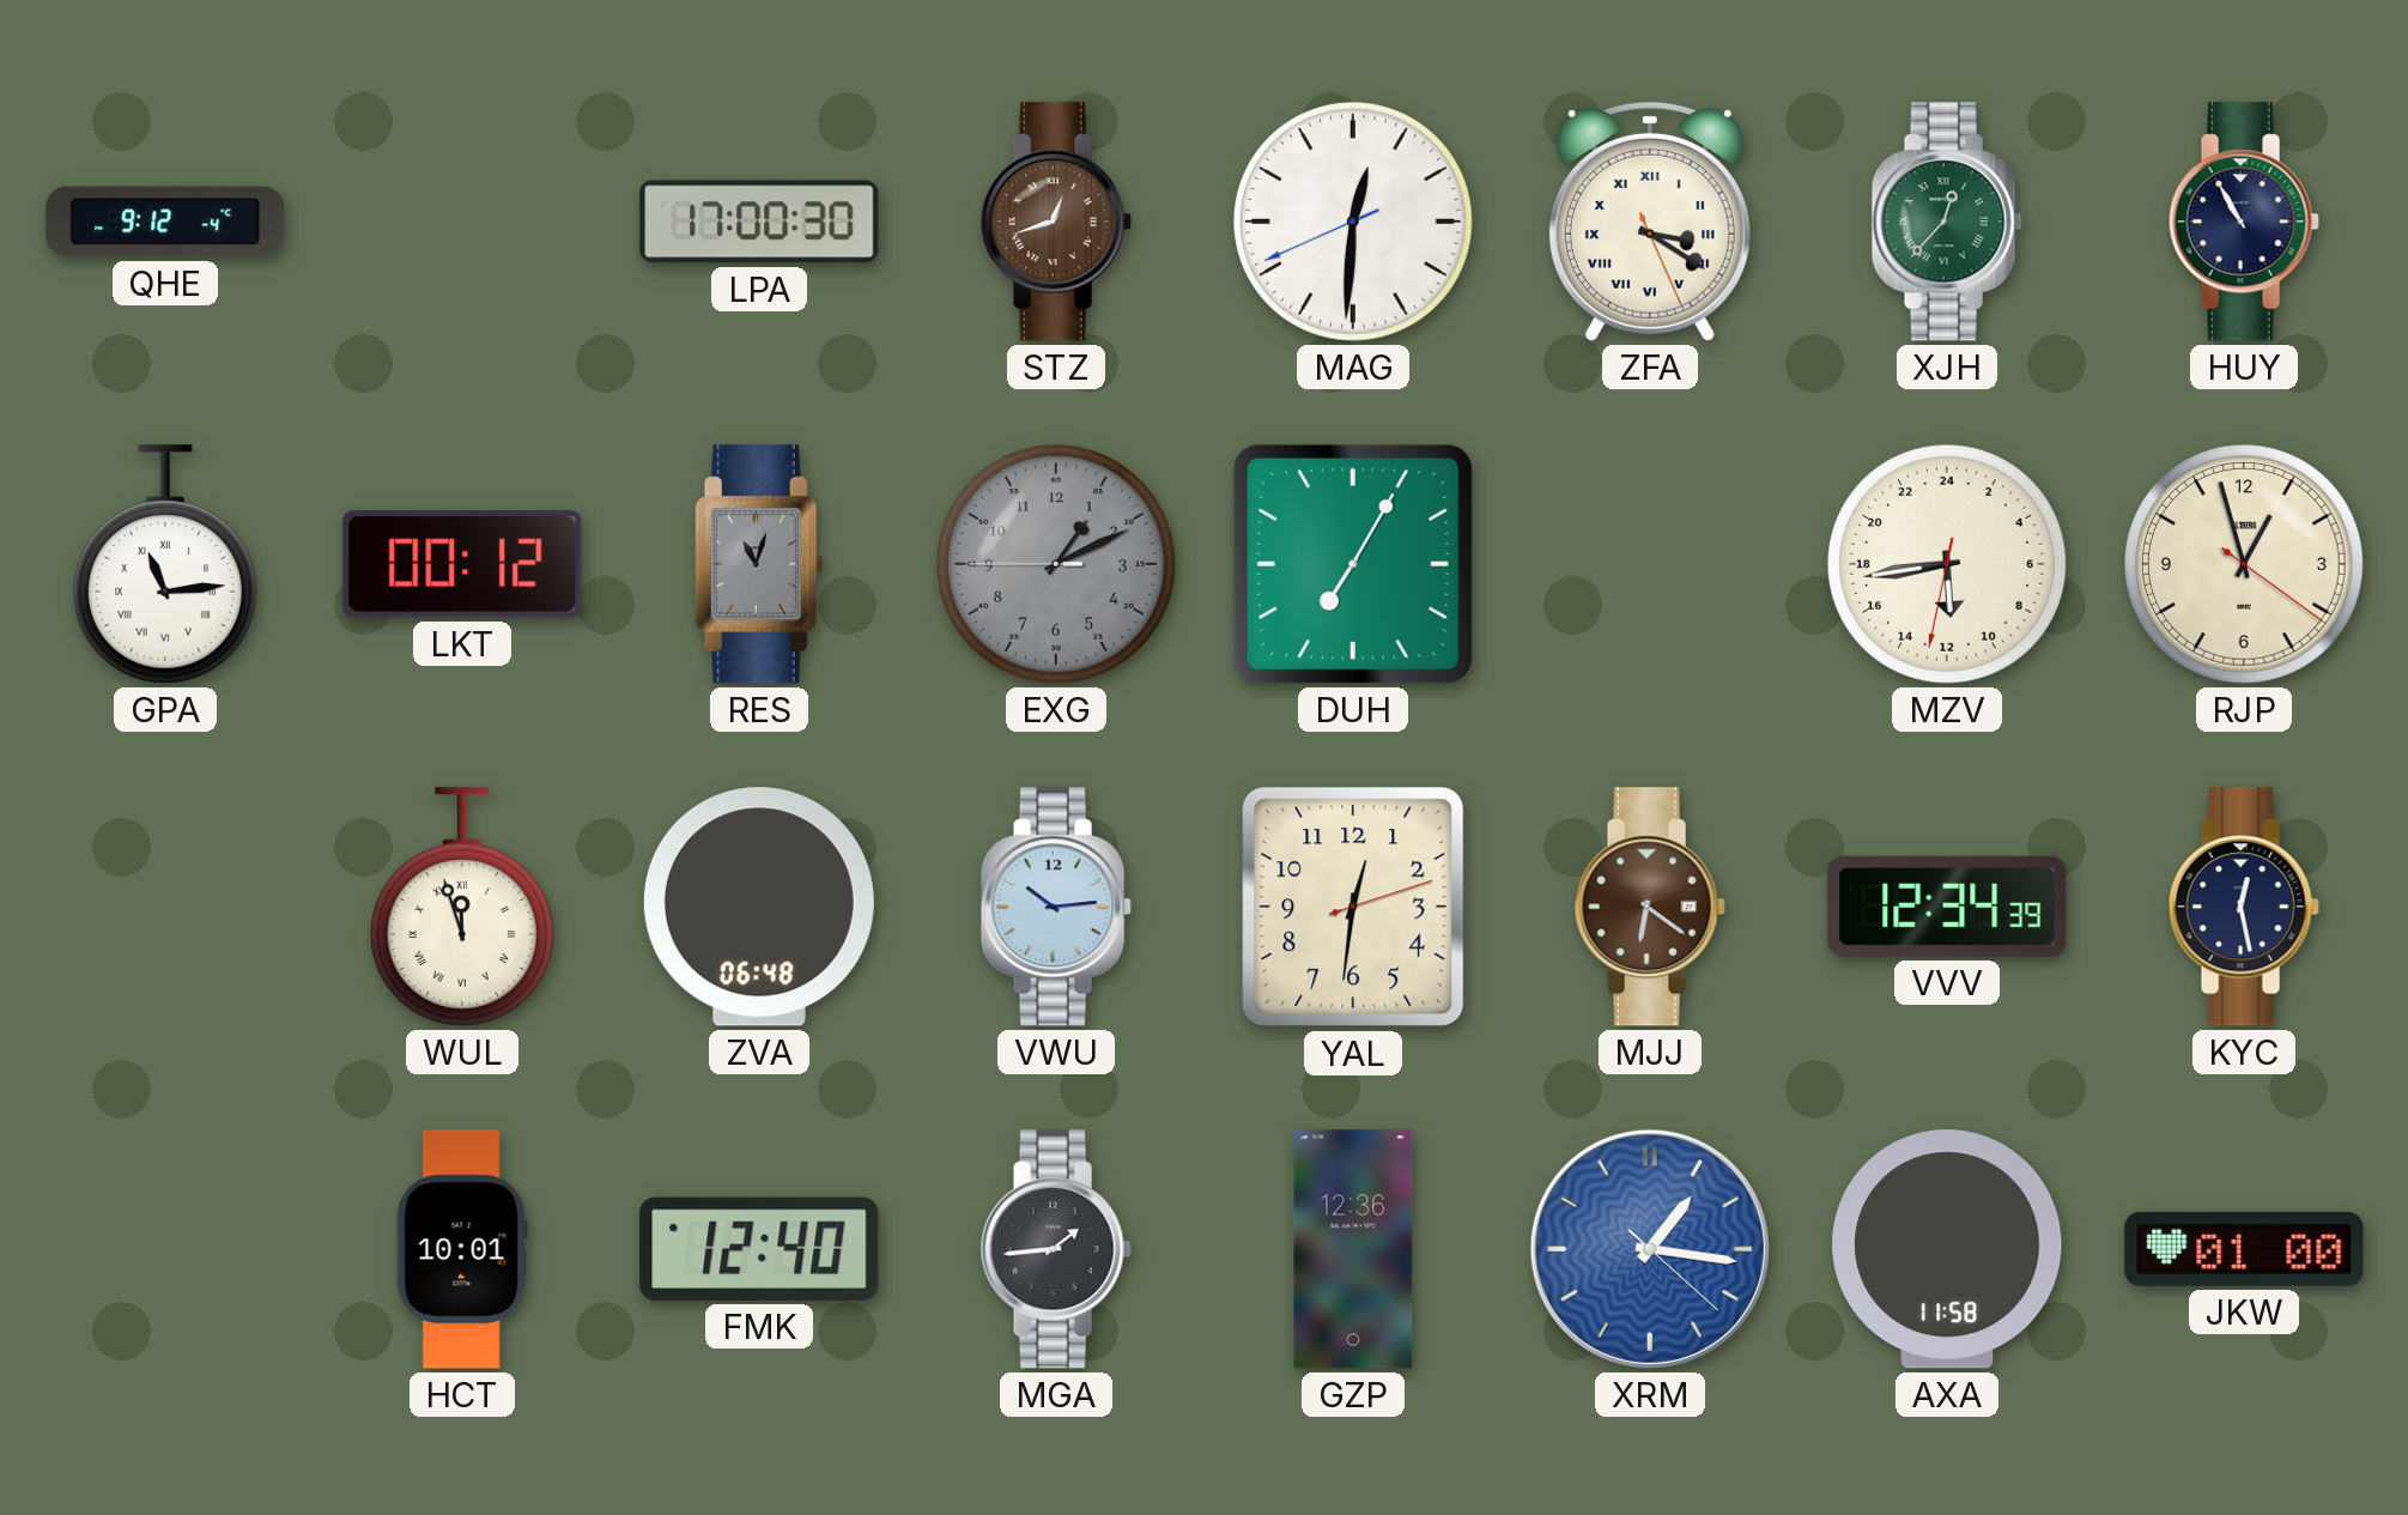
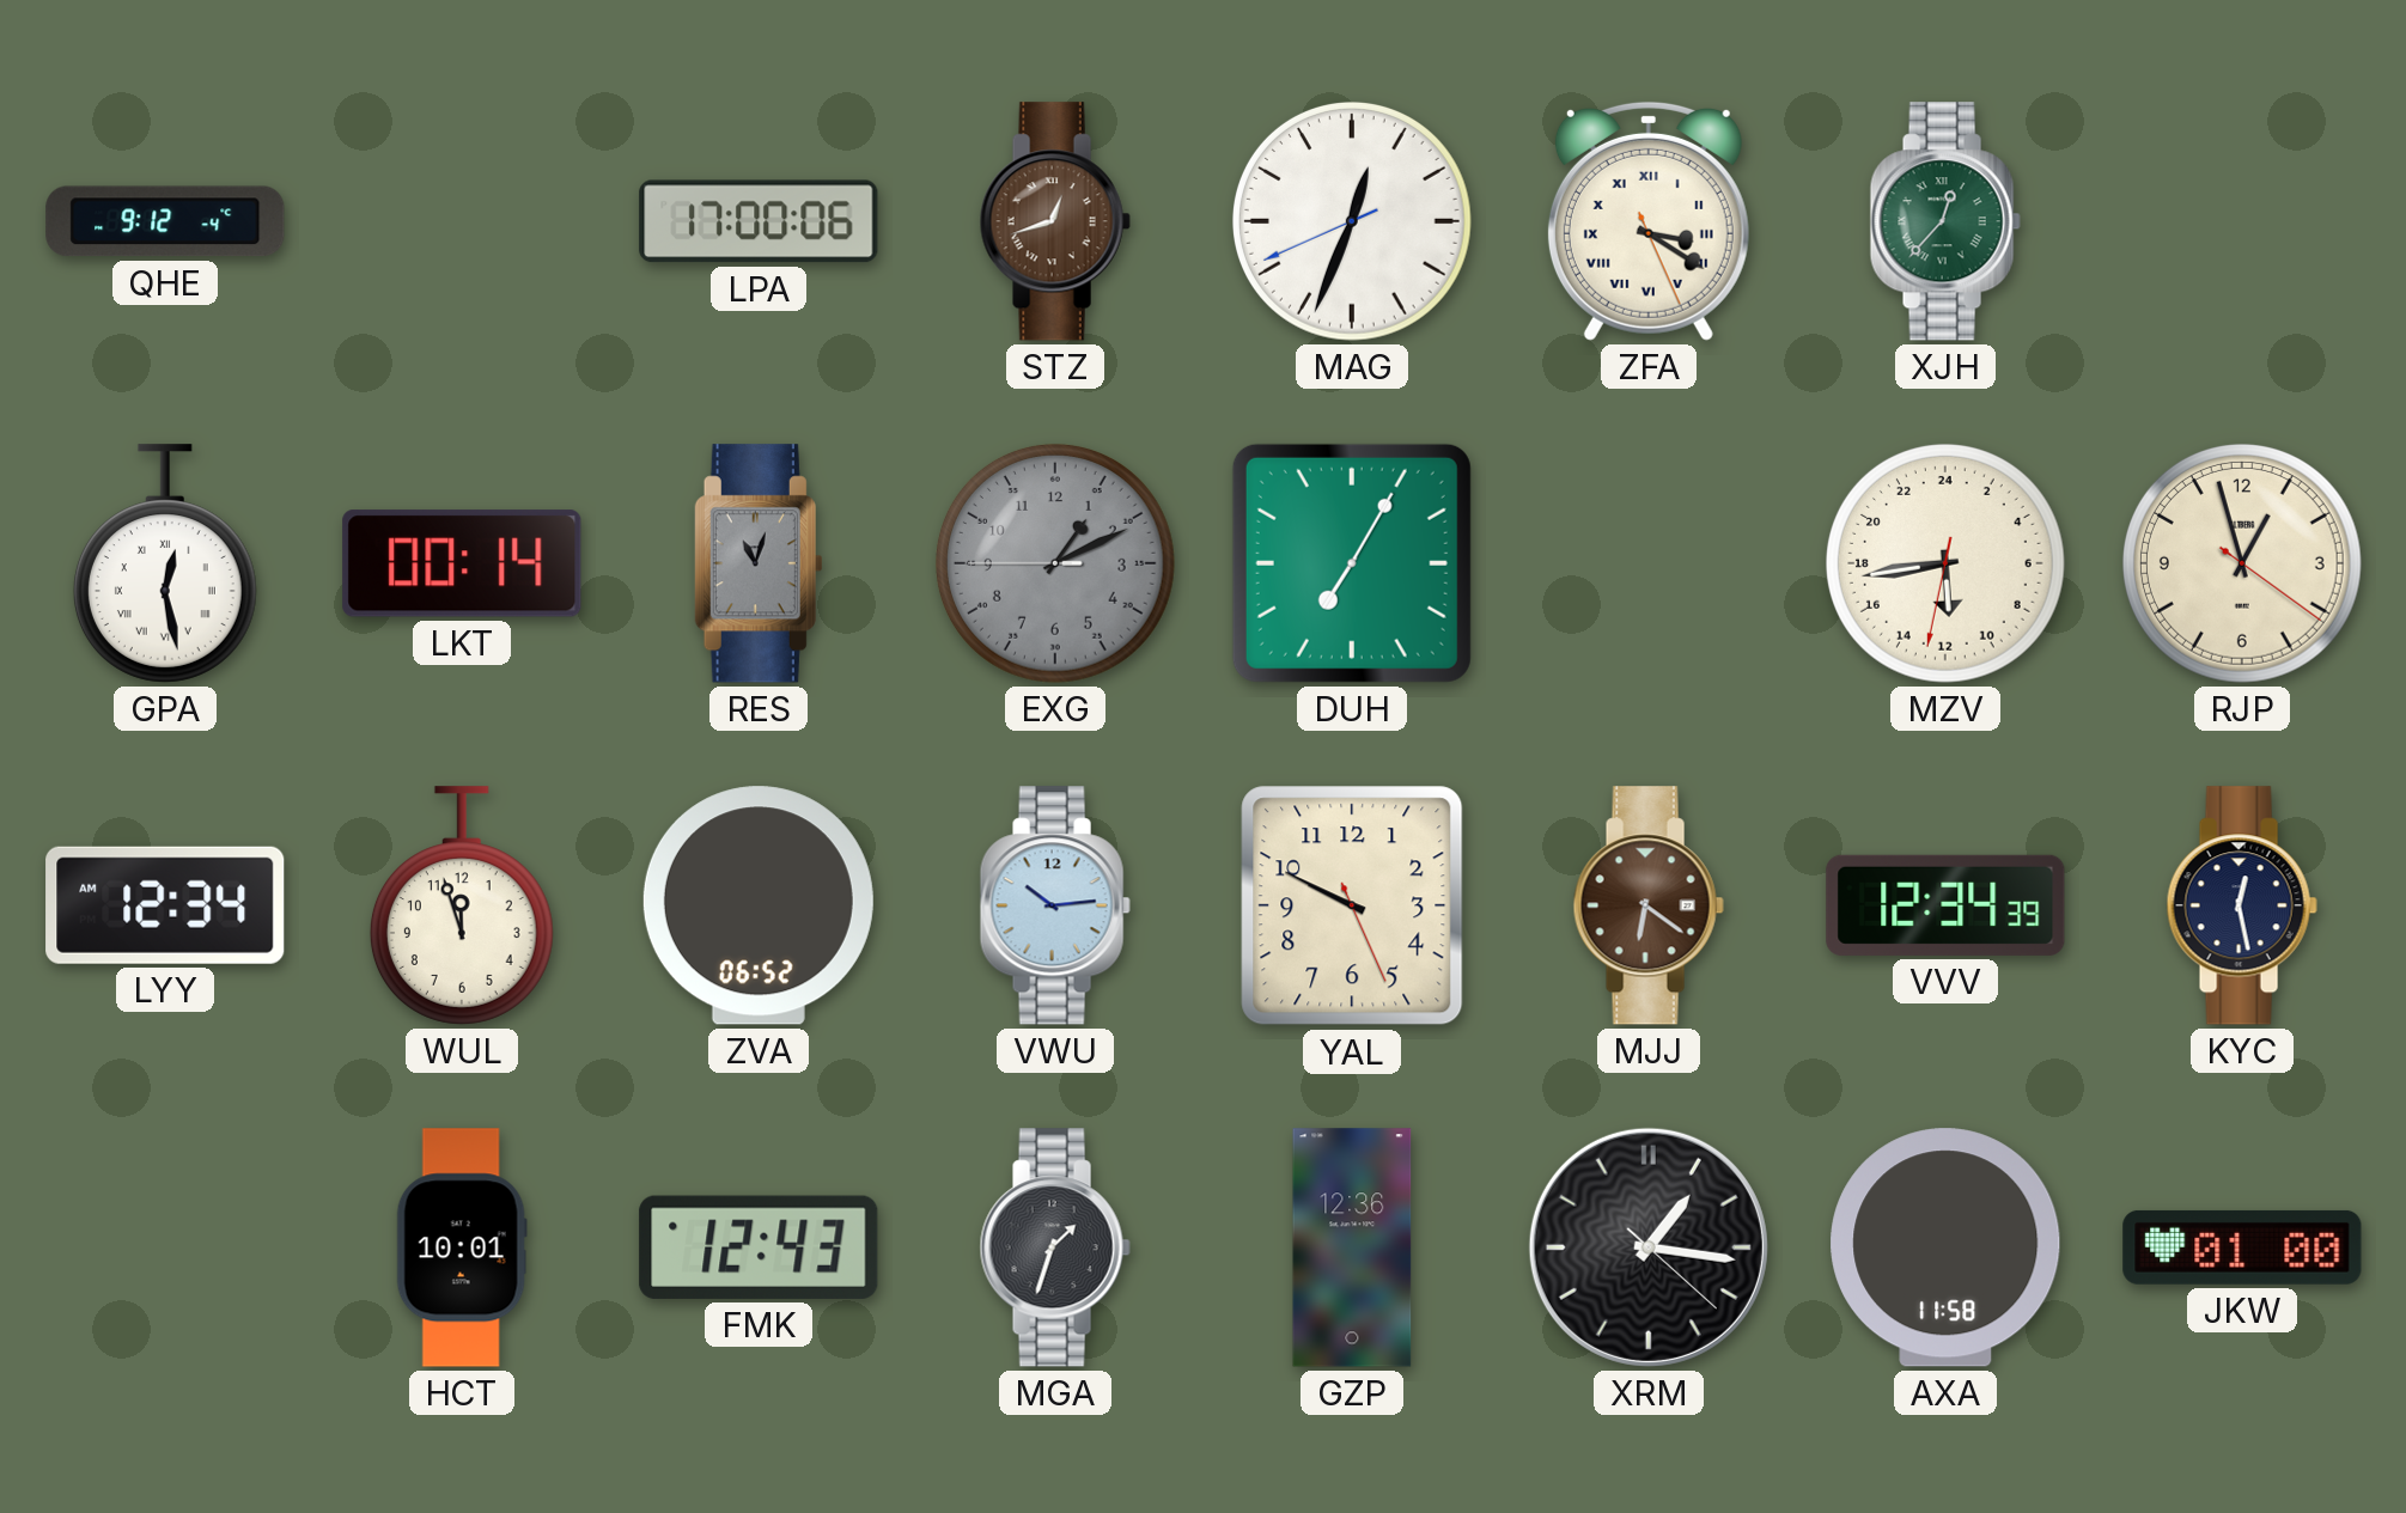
LPA: 17:00:30 -> 17:00:06
MAG: 12:30 -> 12:33
HUY: 10:55 -> none
GPA: 11:14 -> 12:28
LKT: 00:12 -> 00:14
LYY: none -> 12:34
WUL numerals: Roman -> Arabic
ZVA: 06:48 -> 06:52
YAL: 12:31 -> 9:49
FMK: 12:40 -> 12:43
MGA: 1:44 -> 1:33
XRM dial: blue -> black
